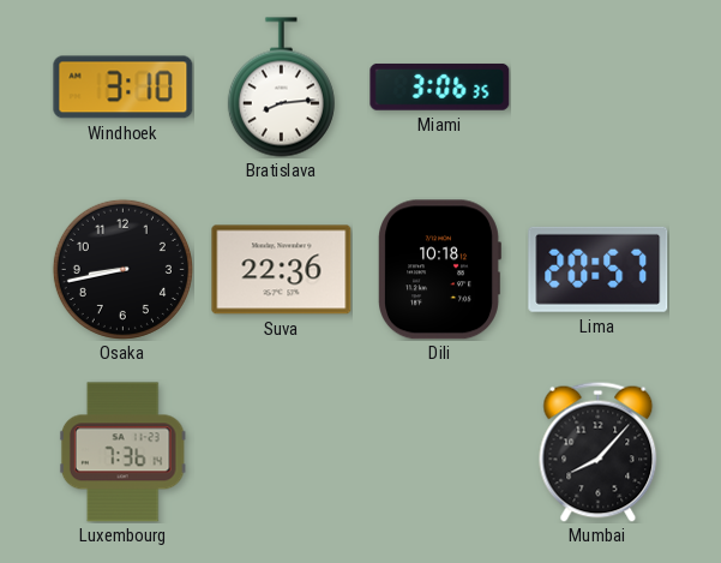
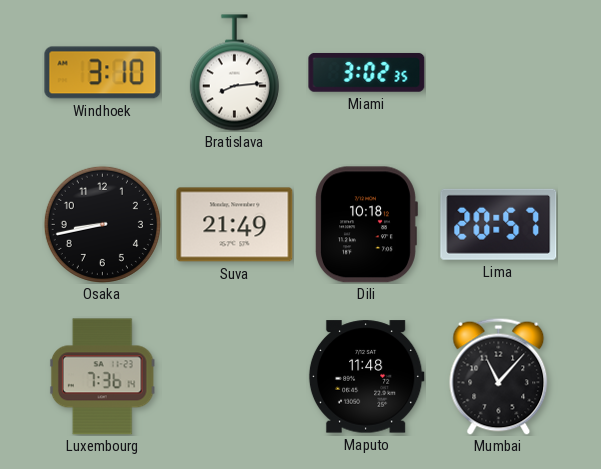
Miami: 3:06 -> 3:02
Suva: 22:36 -> 21:49
Maputo: none -> 11:48
Mumbai: 8:07 -> 11:07
